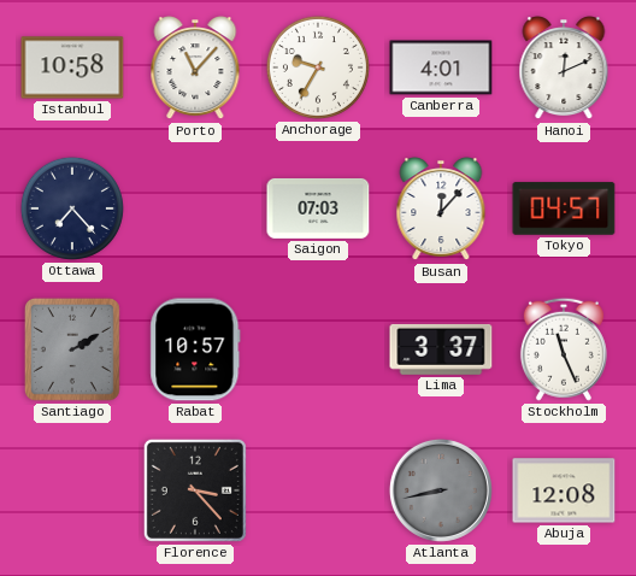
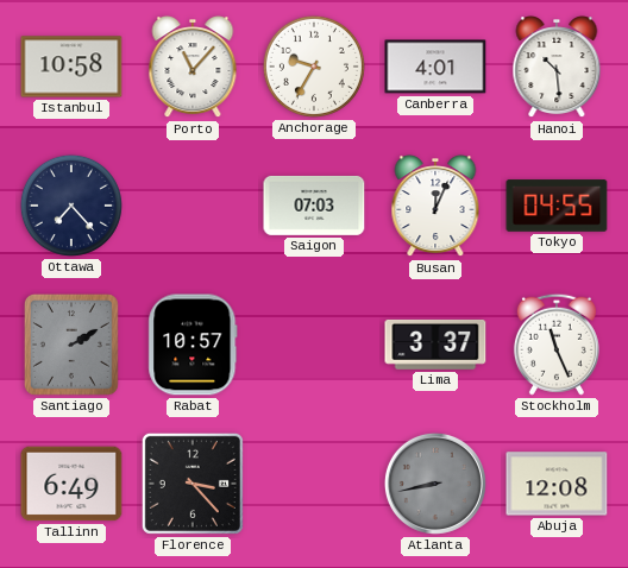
Hanoi: 12:11 -> 10:29
Busan: 12:07 -> 12:04
Tokyo: 04:57 -> 04:55
Tallinn: none -> 6:49
